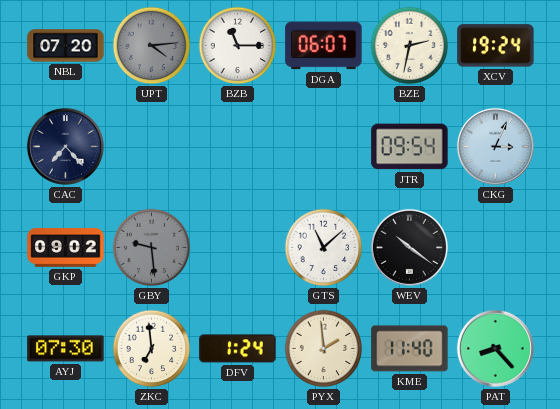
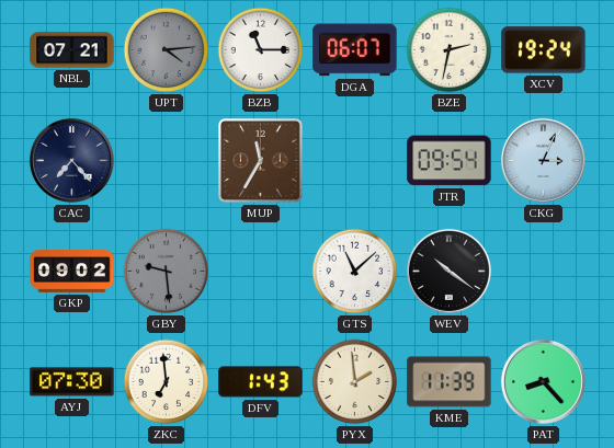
NBL: 07:20 -> 07:21
MUP: none -> 11:35
DFV: 1:24 -> 1:43
KME: 11:40 -> 11:39
